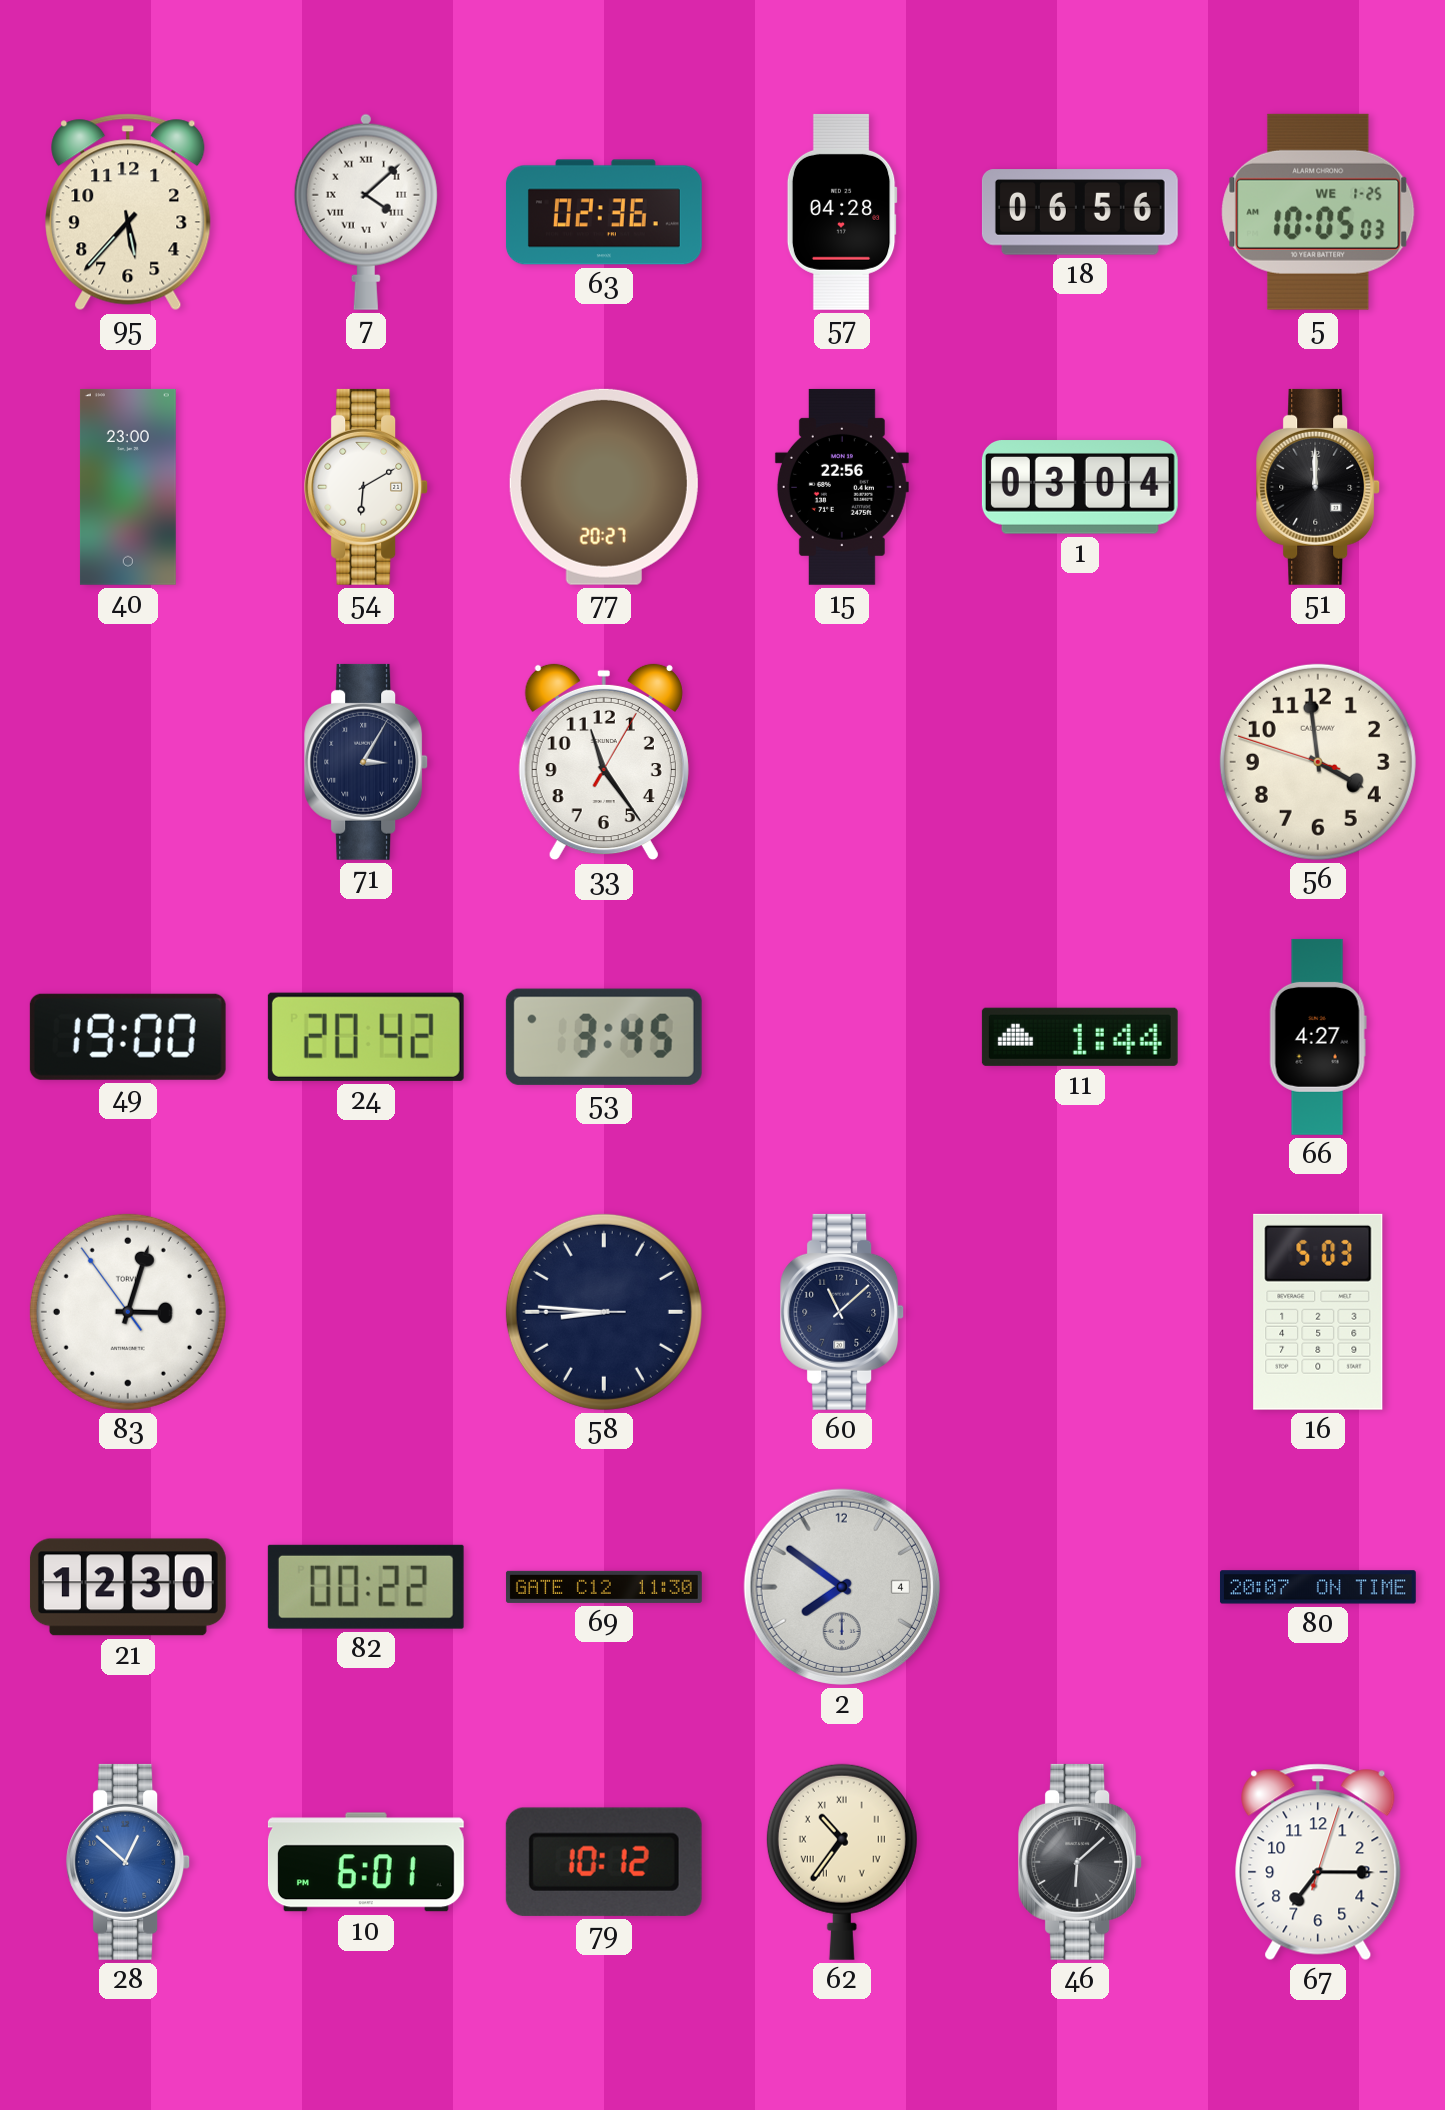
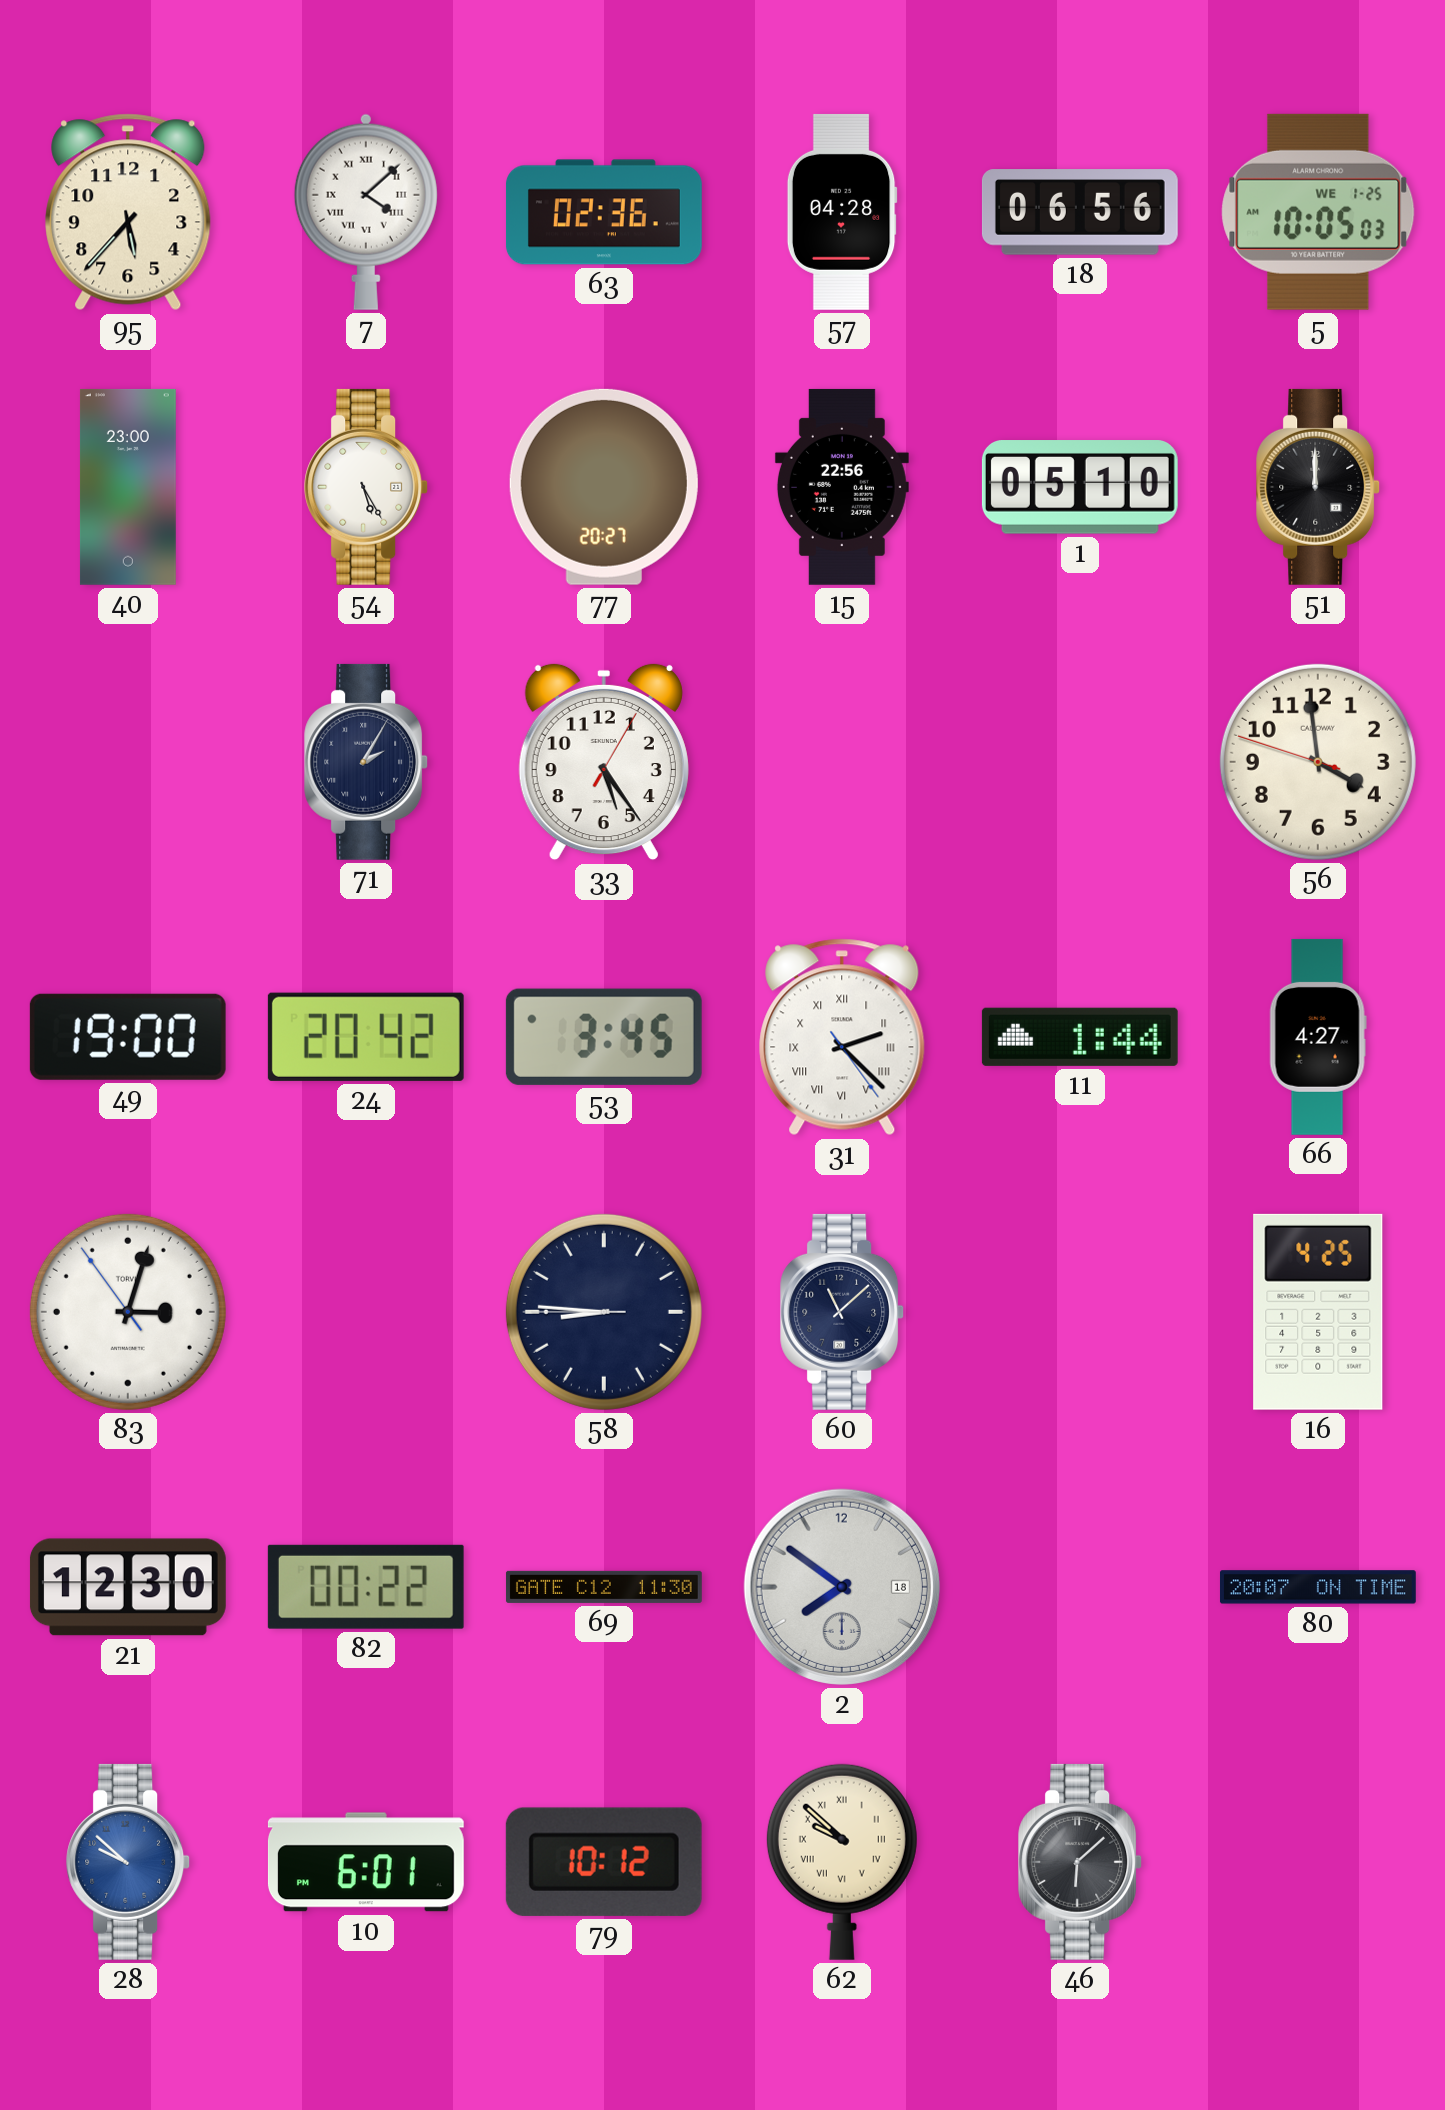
54: 6:10 -> 5:25
1: 03:04 -> 05:10
71: 3:05 -> 2:05
33: 11:24 -> 5:24
31: none -> 2:22
16: 5:03 -> 4:25
2 date: 4 -> 18
28: 12:52 -> 9:52
62: 10:36 -> 9:52
67: 7:15 -> none
